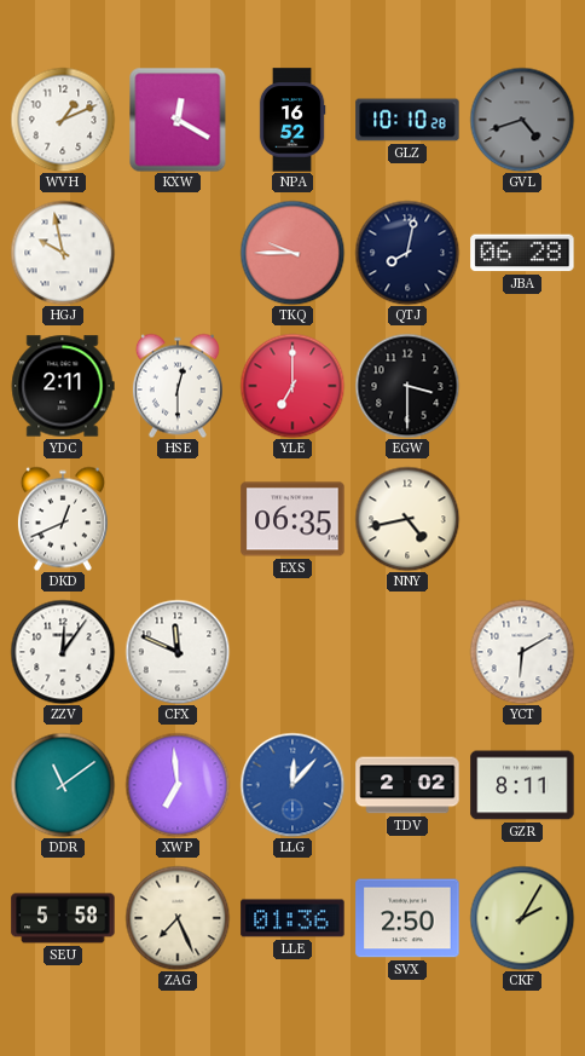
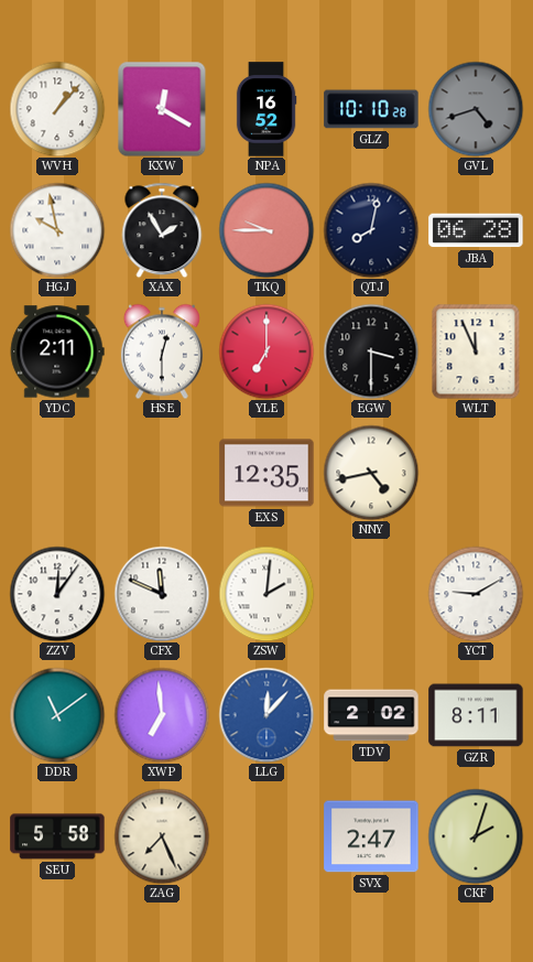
WVH: 1:11 -> 1:07
XAX: none -> 1:55
WLT: none -> 11:56
DKD: 12:41 -> none
EXS: 06:35 -> 12:35
ZSW: none -> 2:01
YCT: 6:10 -> 9:10
LLE: 01:36 -> none
SVX: 2:50 -> 2:47
CKF: 2:05 -> 2:03
